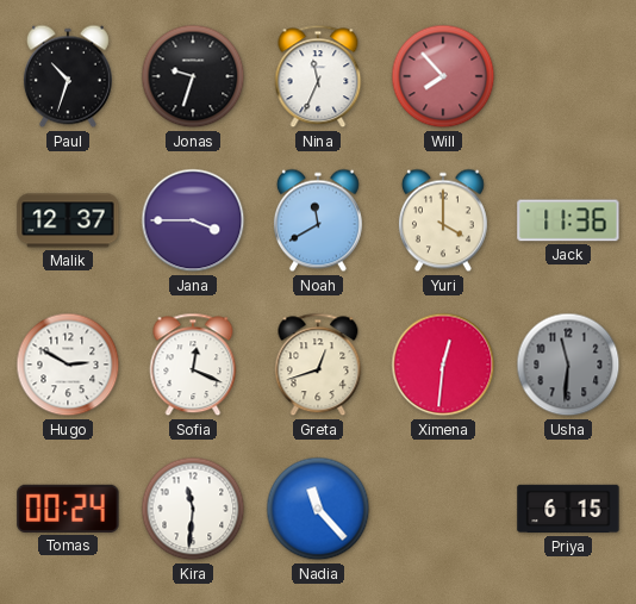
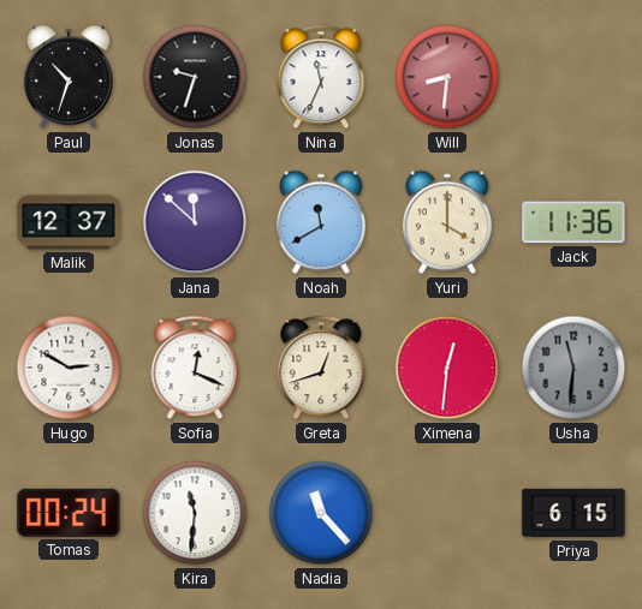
Will: 7:53 -> 8:31
Jana: 3:45 -> 11:52
